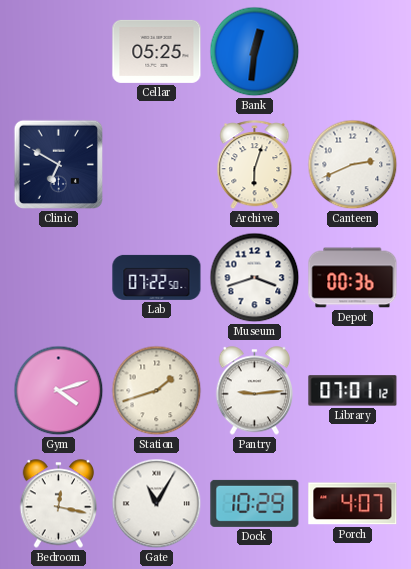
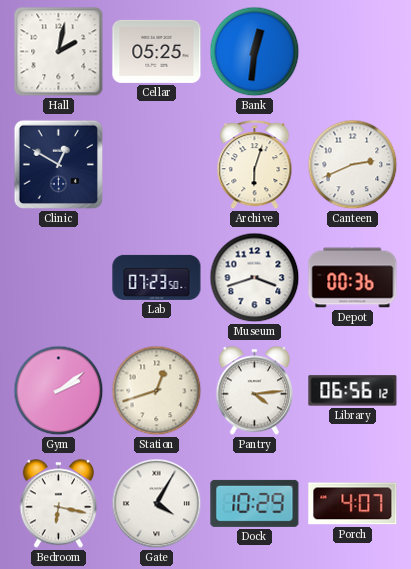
Hall: none -> 2:02
Clinic: 6:50 -> 12:50
Lab: 07:22 -> 07:23
Gym: 4:12 -> 2:09
Station: 1:42 -> 12:42
Pantry: 9:14 -> 4:14
Library: 07:01 -> 06:56
Bedroom: 12:17 -> 6:17
Gate: 11:05 -> 4:05
